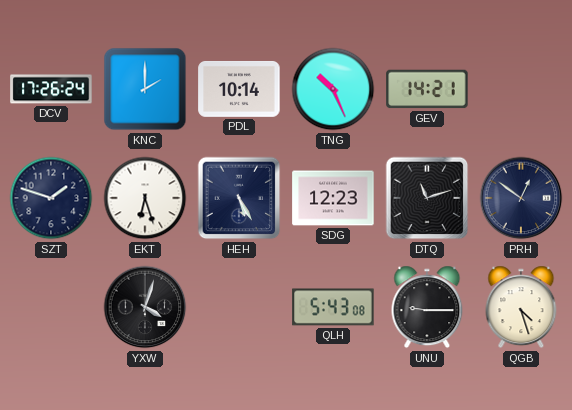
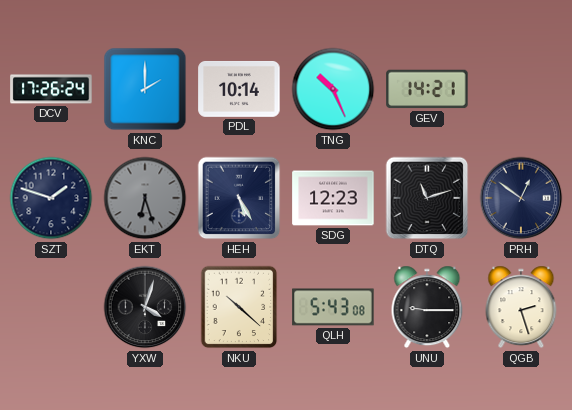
EKT dial: white -> grey
NKU: none -> 10:22
QGB: 4:27 -> 2:27
